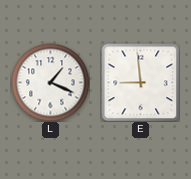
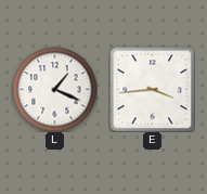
E: 8:59 -> 3:44
